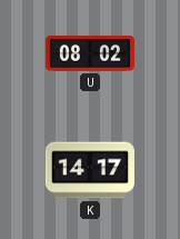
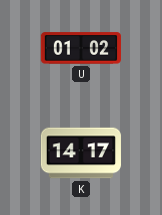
U: 08:02 -> 01:02
